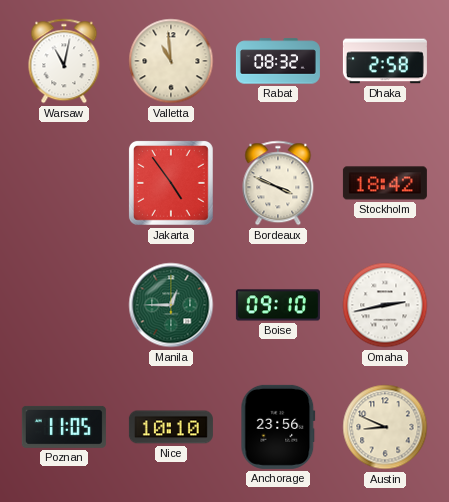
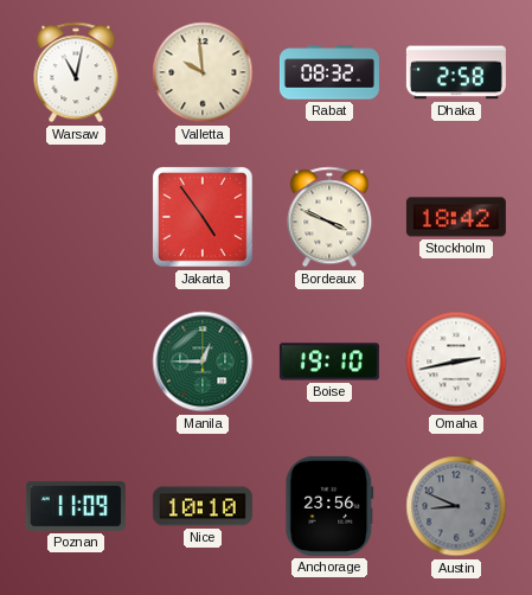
Valletta: 10:59 -> 9:59
Boise: 09:10 -> 19:10
Poznan: 11:05 -> 11:09
Austin dial: cream -> grey
